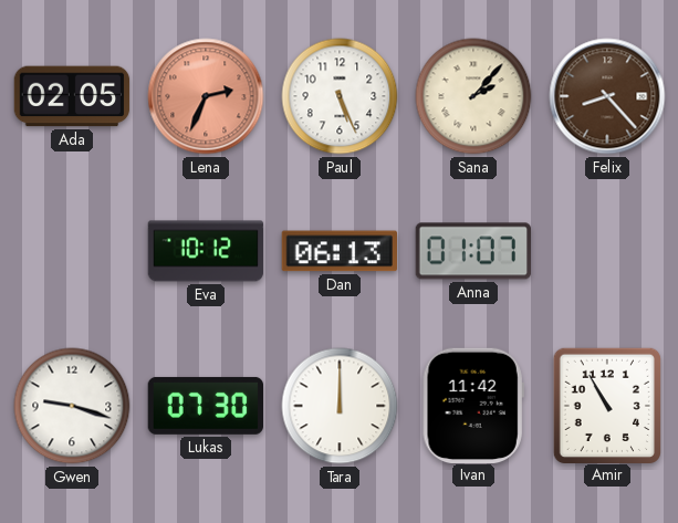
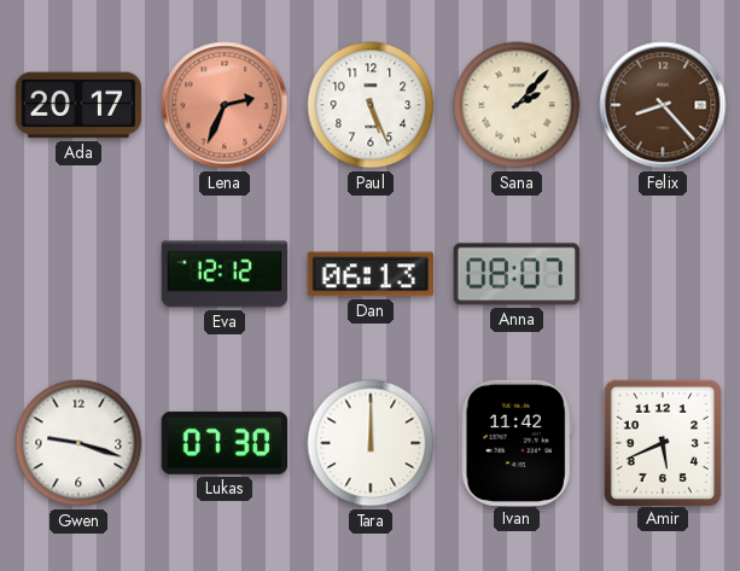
Ada: 02:05 -> 20:17
Eva: 10:12 -> 12:12
Anna: 01:07 -> 08:07
Amir: 10:55 -> 5:41
